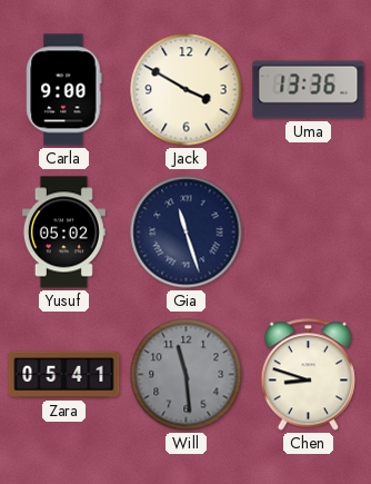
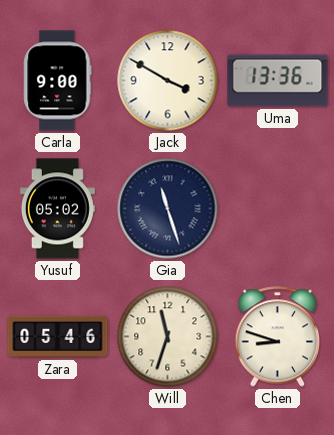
Zara: 05:41 -> 05:46
Will: 11:29 -> 11:33
Will dial: grey -> cream
